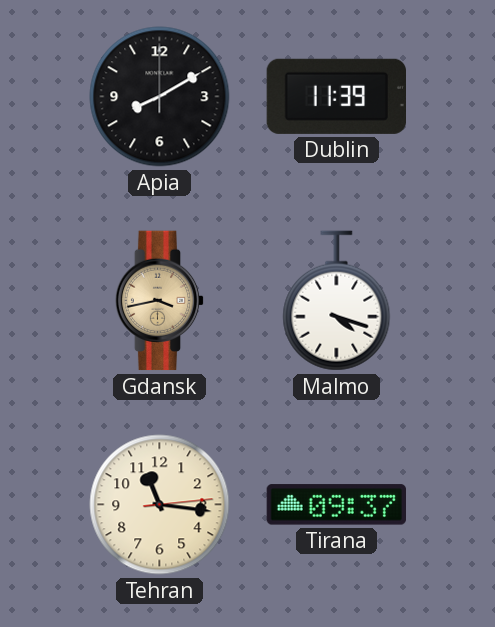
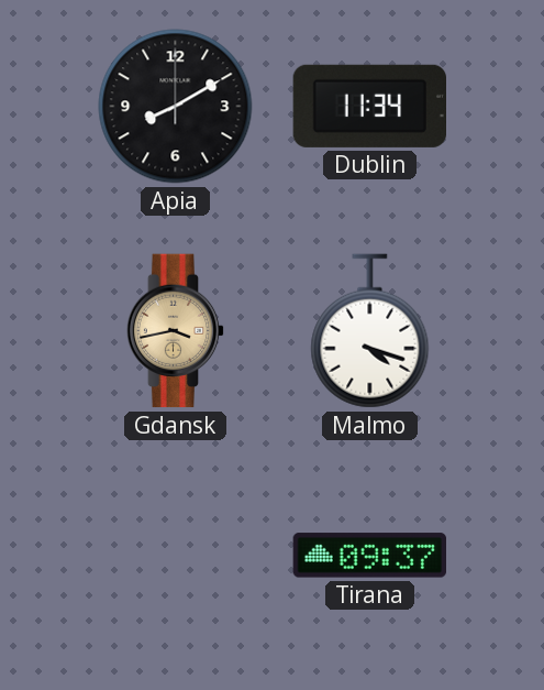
Dublin: 11:39 -> 11:34
Tehran: 11:16 -> none
